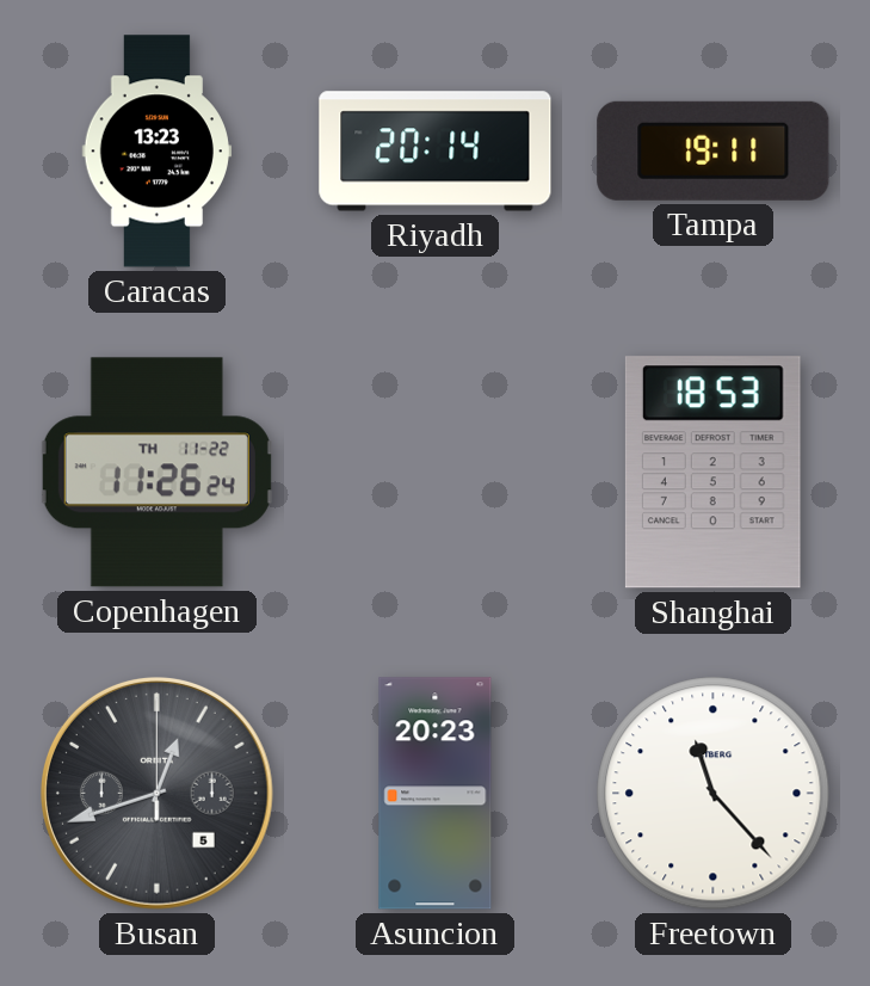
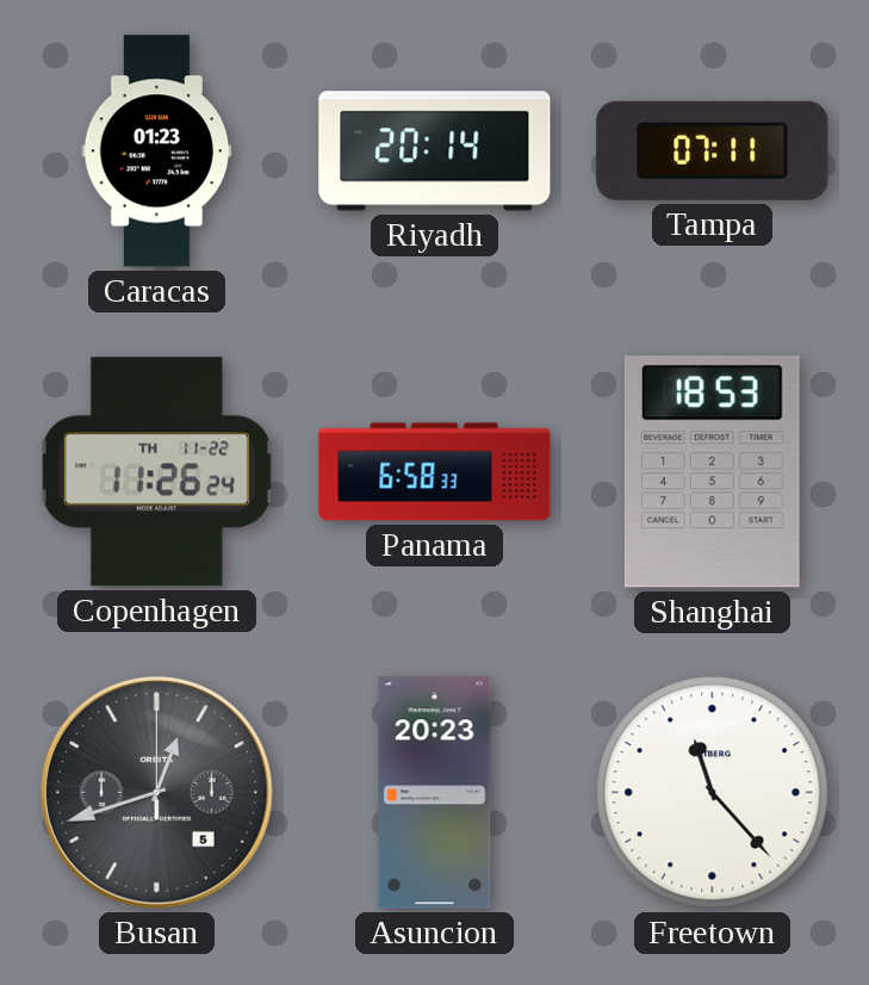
Caracas: 13:23 -> 01:23
Tampa: 19:11 -> 07:11
Panama: none -> 6:58
